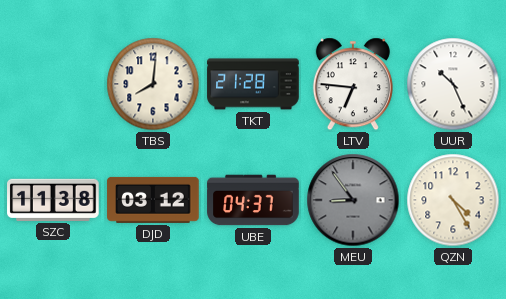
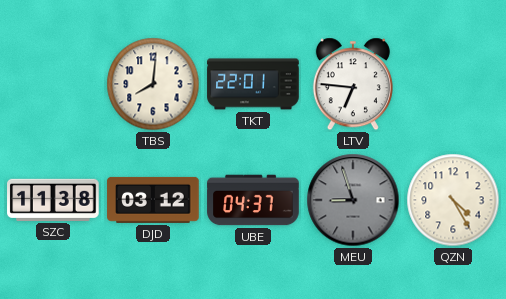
TKT: 21:28 -> 22:01
UUR: 10:26 -> none
MEU: 8:54 -> 8:57
